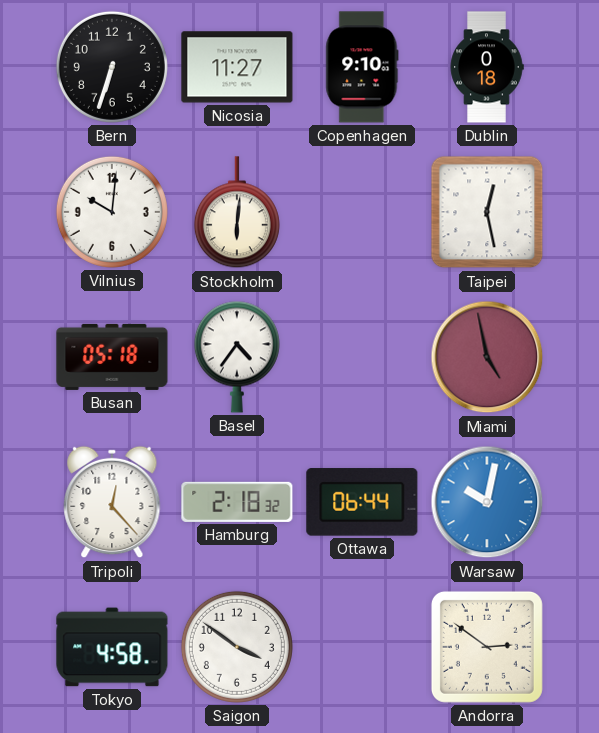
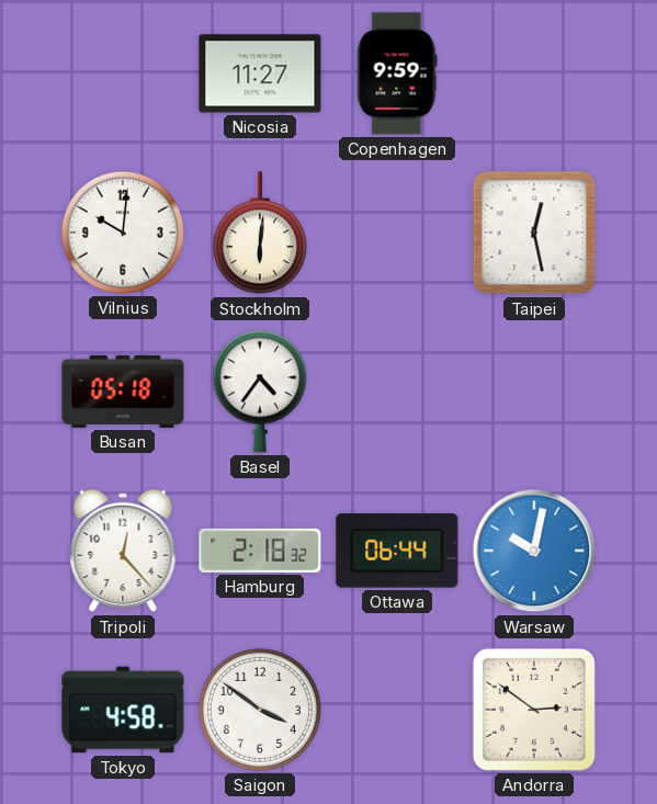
Bern: 6:33 -> none
Copenhagen: 9:10 -> 9:59
Dublin: 0:18 -> none
Miami: 4:58 -> none
